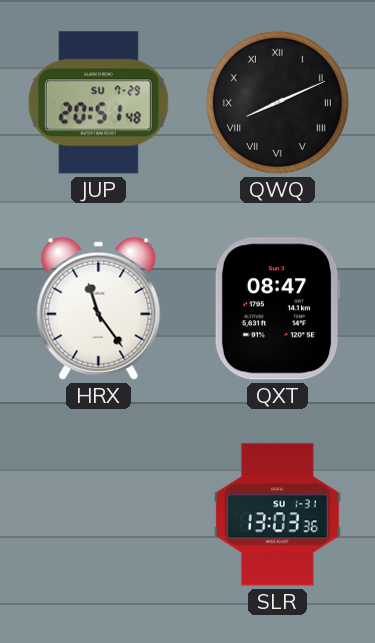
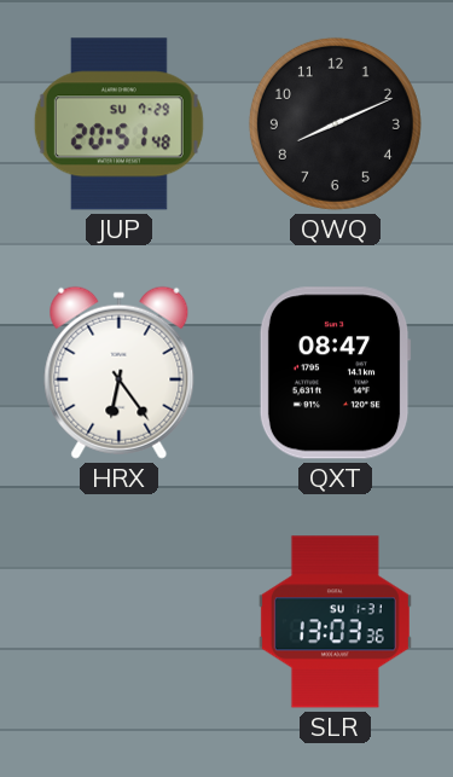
QWQ numerals: Roman -> Arabic
HRX: 11:24 -> 6:24
